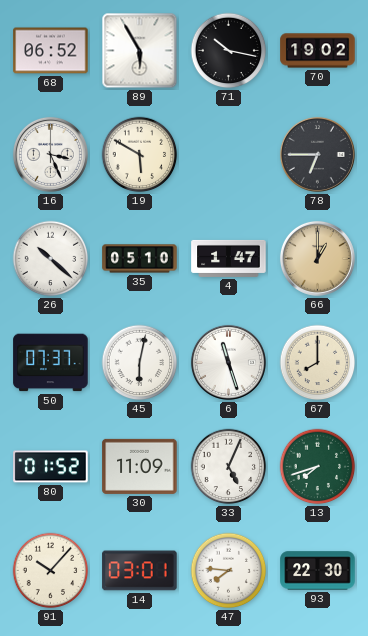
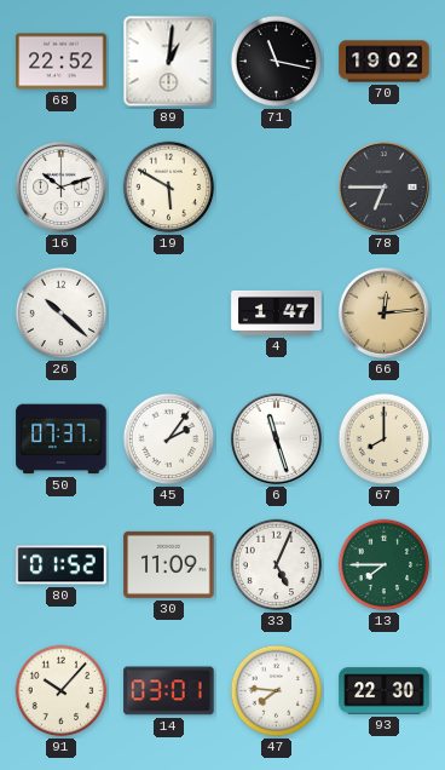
68: 06:52 -> 22:52
89: 5:55 -> 1:01
71: 10:17 -> 11:17
16: 3:26 -> 10:12
35: 05:10 -> none
66: 1:00 -> 12:14
45: 6:02 -> 2:06
13: 7:42 -> 7:45
